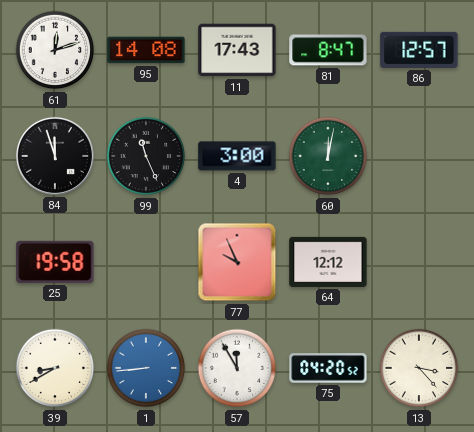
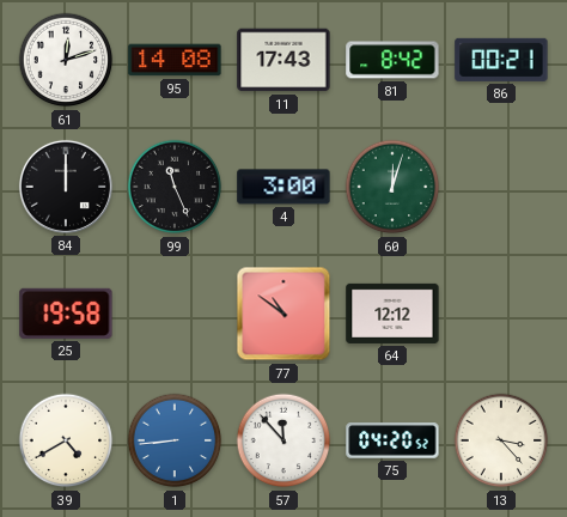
81: 8:47 -> 8:42
86: 12:57 -> 00:21
84: 11:57 -> 12:00
60: 12:02 -> 12:03
77: 9:56 -> 10:51
39: 8:40 -> 4:40
57: 11:55 -> 11:53
